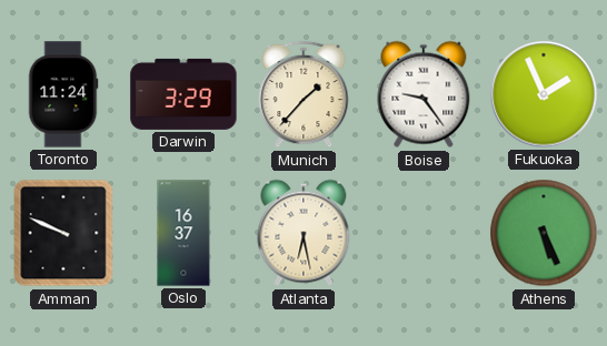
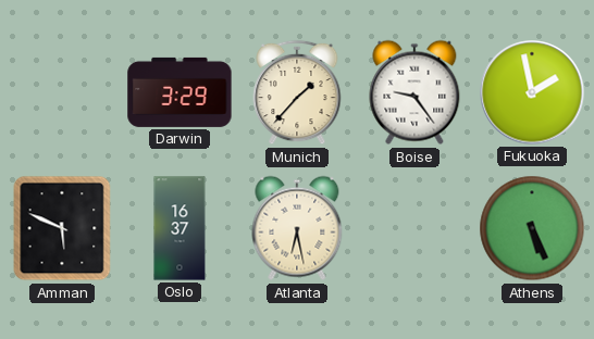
Toronto: 11:24 -> none
Fukuoka: 1:56 -> 1:58
Amman: 9:49 -> 5:49
